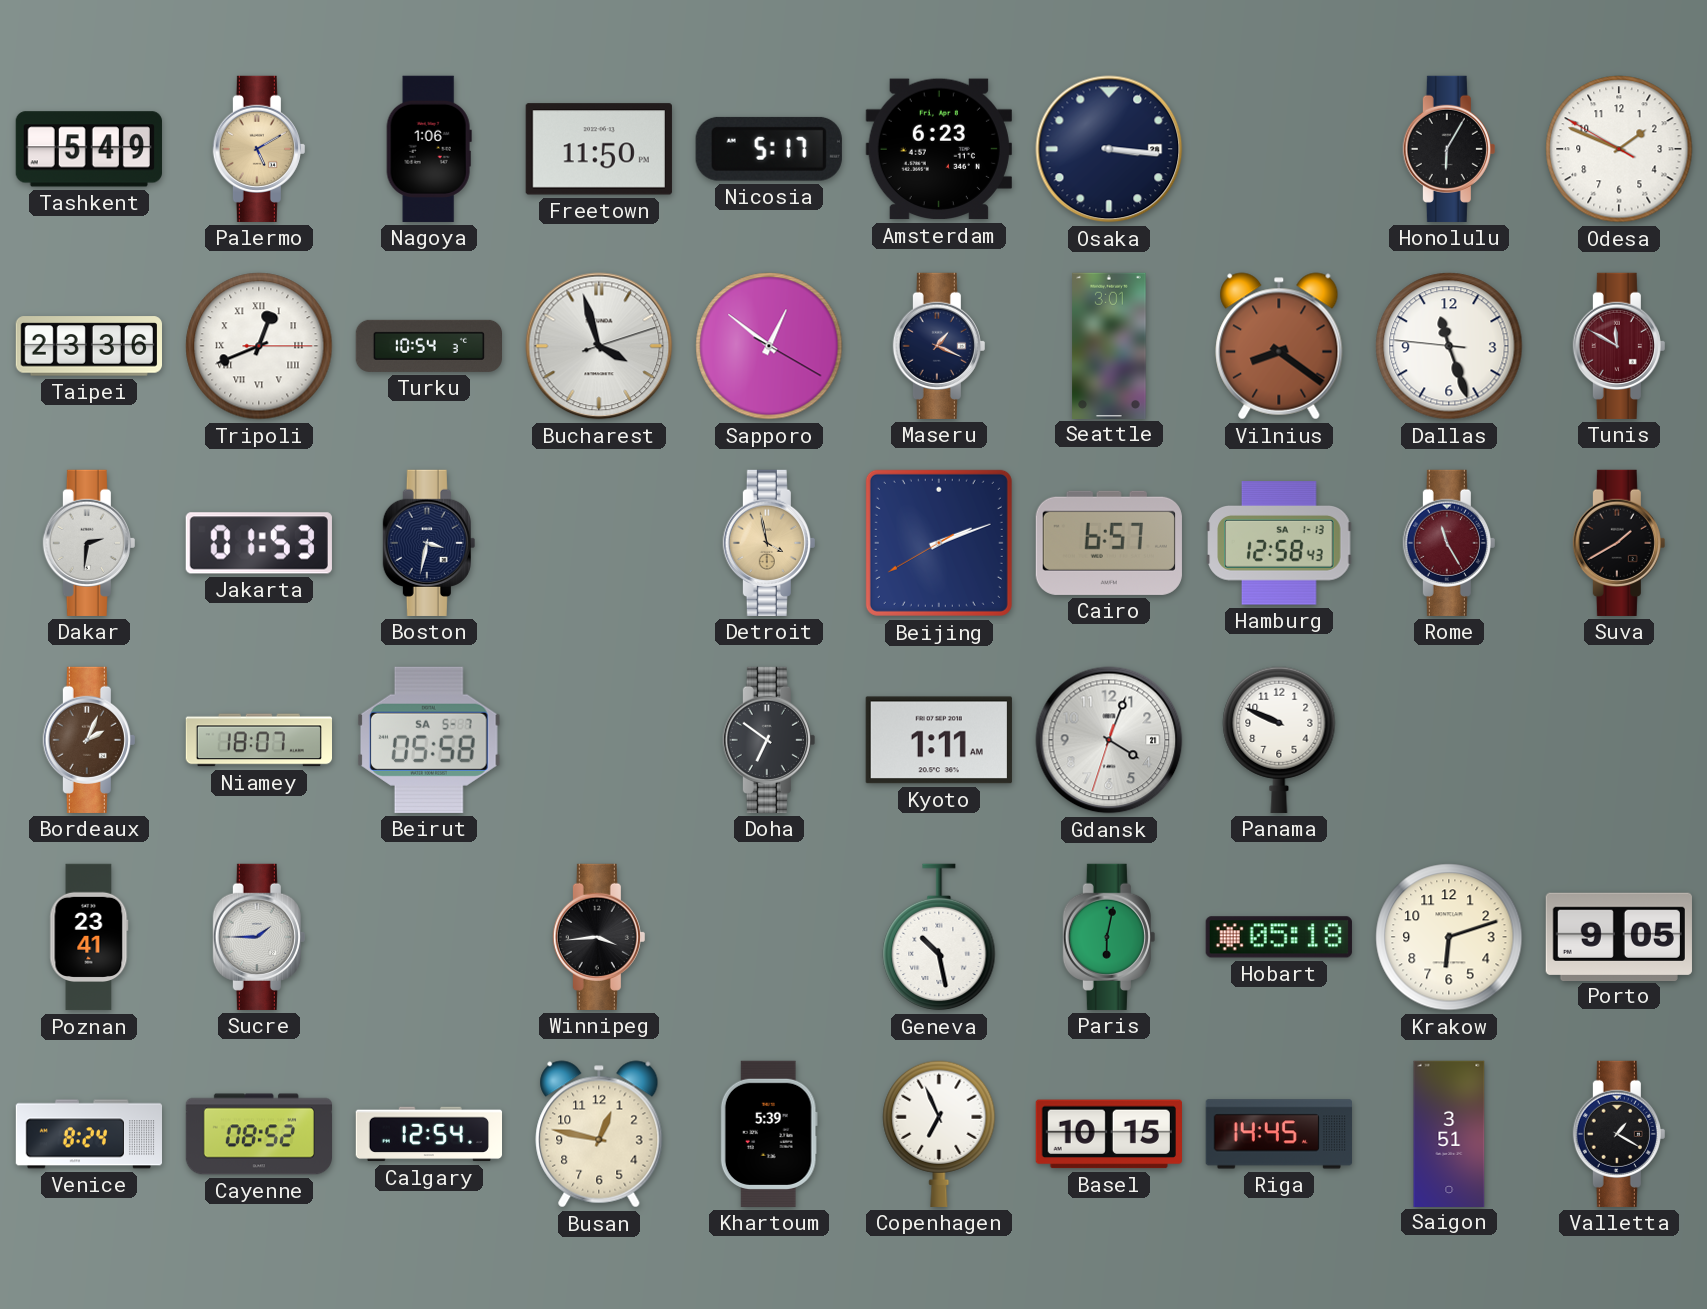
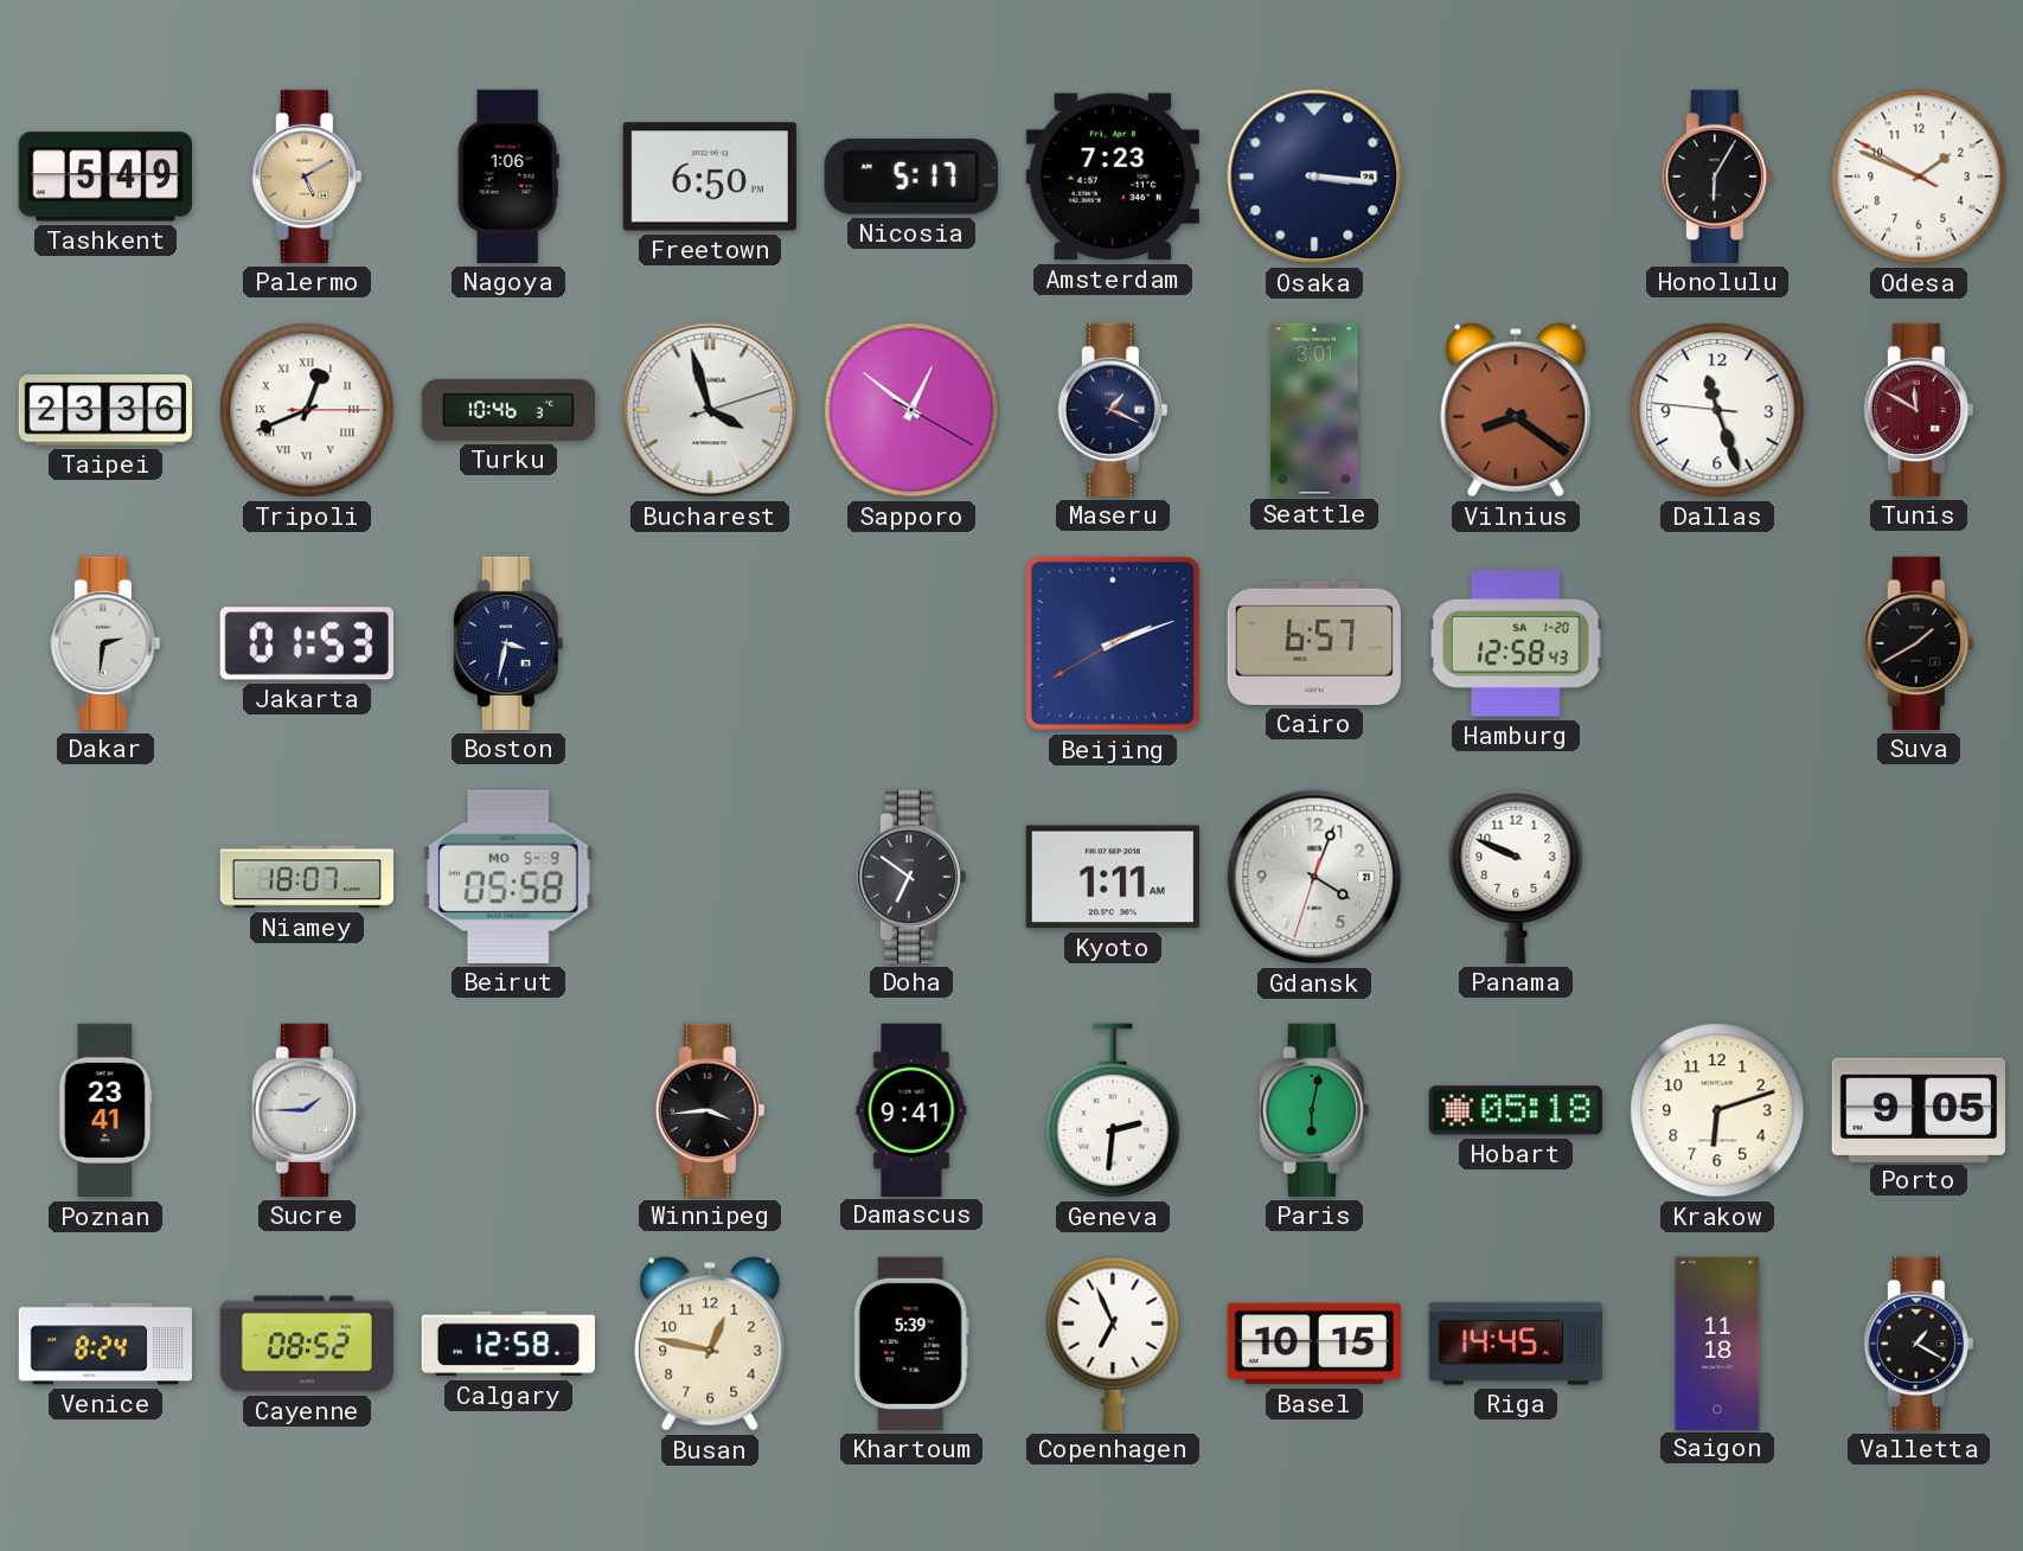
Freetown: 11:50 -> 6:50
Amsterdam: 6:23 -> 7:23
Turku: 10:54 -> 10:46
Detroit: 3:58 -> none
Hamburg date: SA 1-13 -> SA 1-20
Rome: 11:25 -> none
Bordeaux: 2:04 -> none
Beirut date: SA 5-7 -> MO 5-9
Damascus: none -> 9:41
Geneva: 10:28 -> 2:31
Calgary: 12:54 -> 12:58
Saigon: 3:51 -> 11:18
